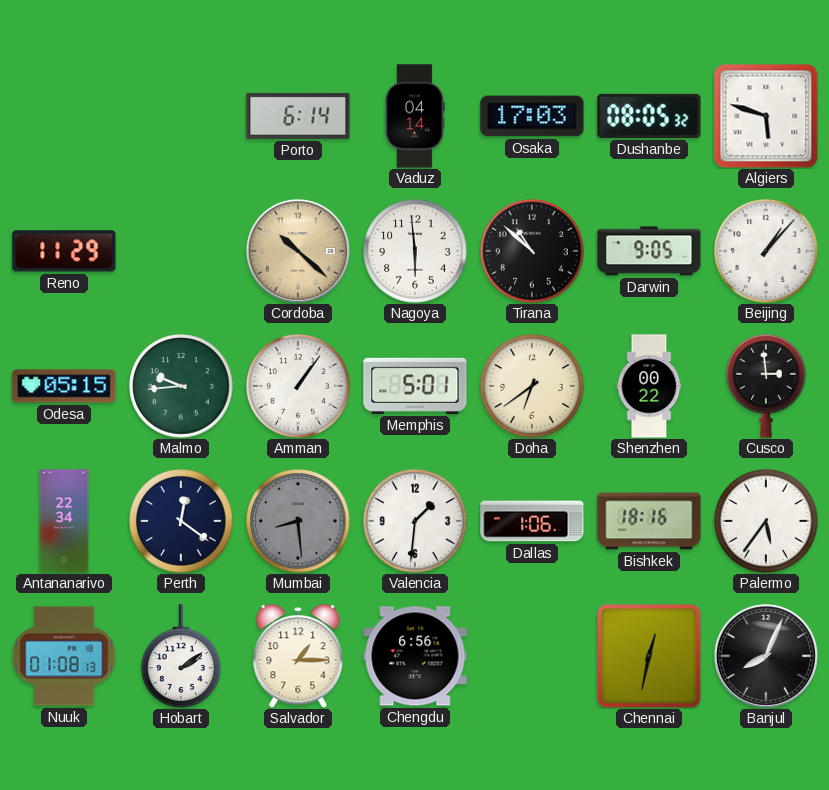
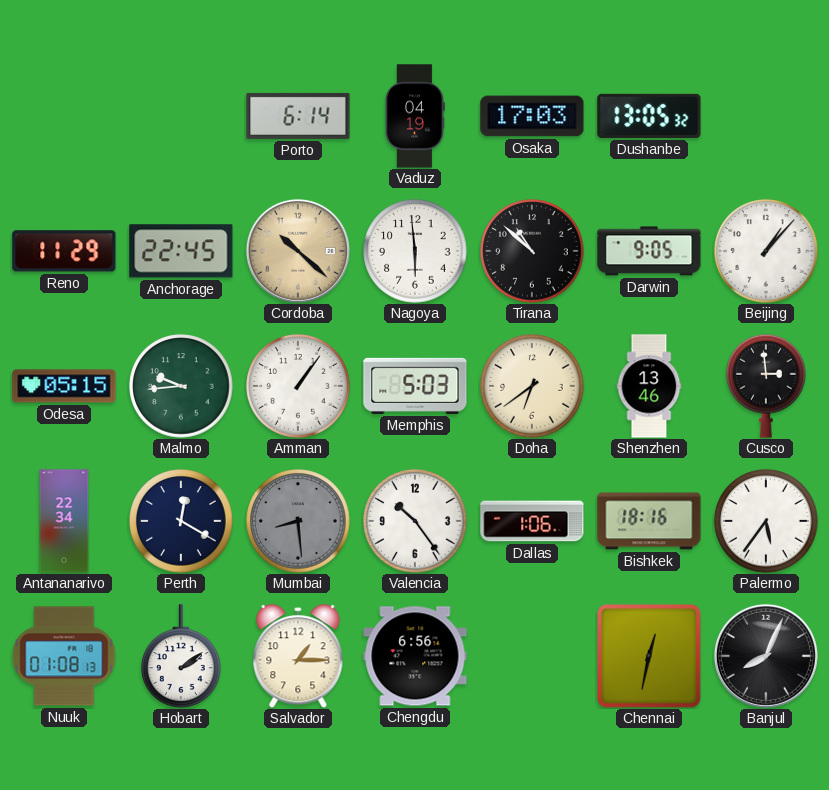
Vaduz: 04:14 -> 04:19
Dushanbe: 08:05 -> 13:05
Algiers: 5:48 -> none
Anchorage: none -> 22:45
Memphis: 5:01 -> 5:03
Shenzhen: 00:22 -> 13:46
Perth: 12:21 -> 12:20
Valencia: 1:31 -> 10:24
